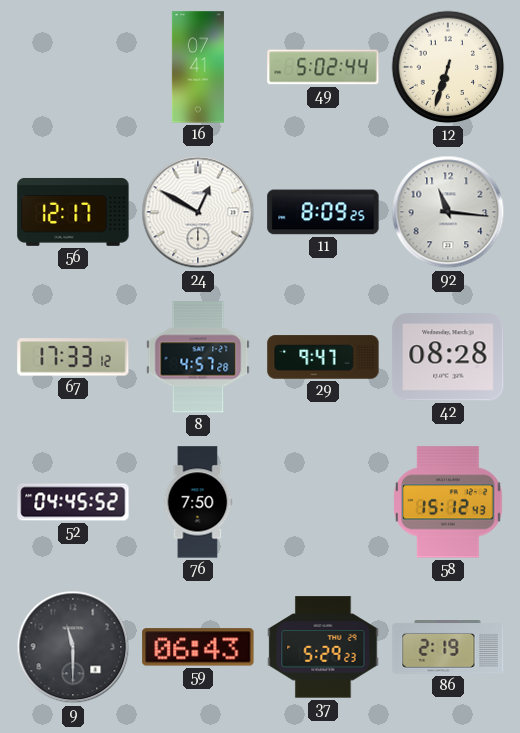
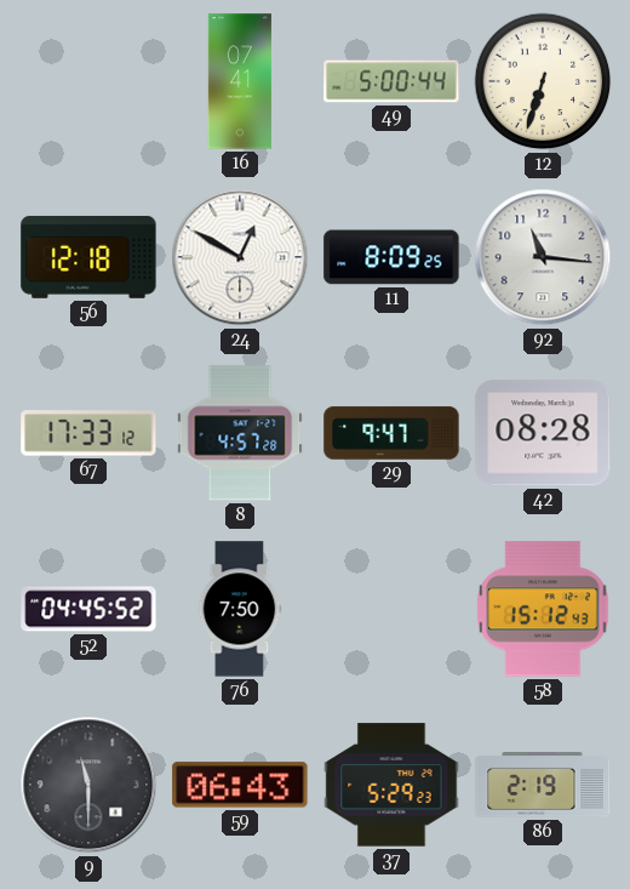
49: 5:02 -> 5:00
56: 12:17 -> 12:18
